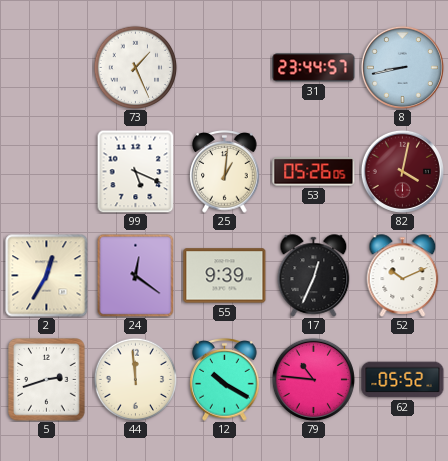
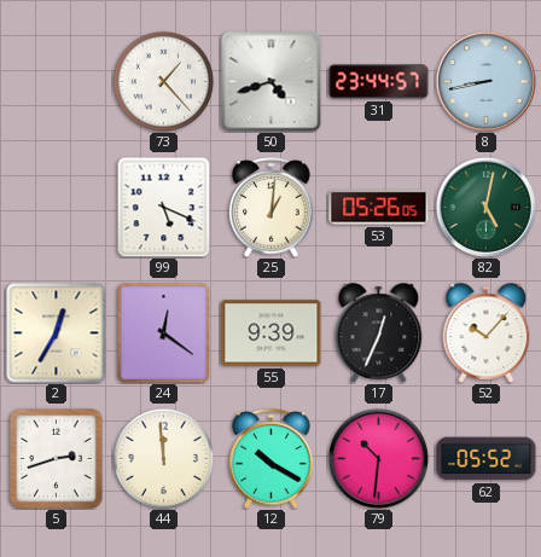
73: 1:26 -> 1:23
50: none -> 4:42
82: 4:02 -> 5:02
82 dial: burgundy -> green
52: 10:11 -> 10:07
79: 10:46 -> 10:31
